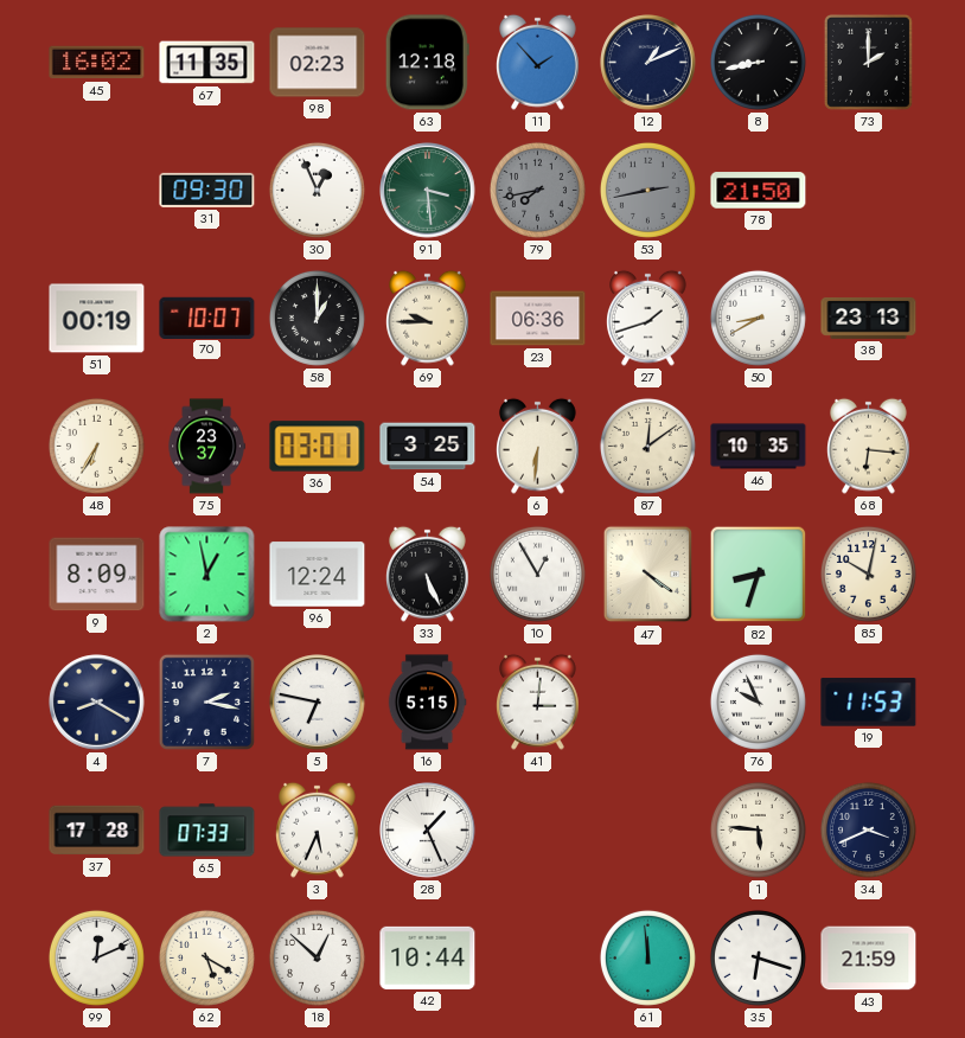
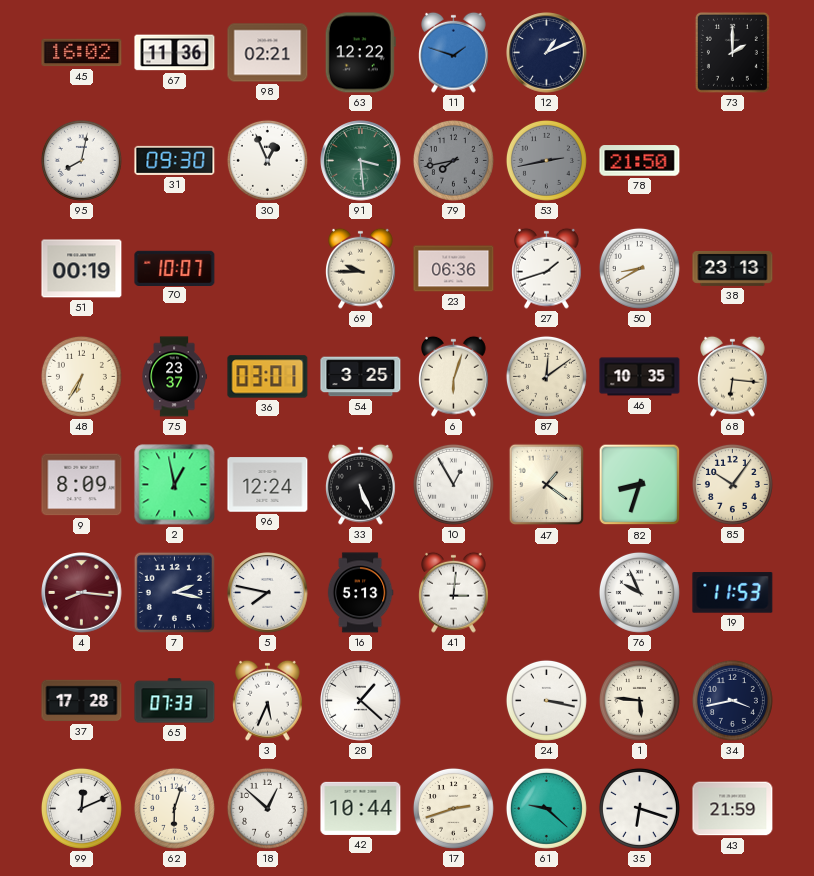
67: 11:35 -> 11:36
98: 02:23 -> 02:21
63: 12:18 -> 12:22
11: 1:53 -> 1:48
8: 8:43 -> none
95: none -> 8:02
58: 1:00 -> none
6: 6:31 -> 6:03
47: 4:21 -> 1:21
85: 10:02 -> 10:06
4: 8:20 -> 8:16
4 dial: navy -> burgundy
5: 6:47 -> 7:47
16: 5:15 -> 5:13
28: 1:26 -> 1:22
24: none -> 3:17
34: 3:41 -> 3:43
62: 5:20 -> 6:03
17: none -> 2:42
61: 11:59 -> 9:22
